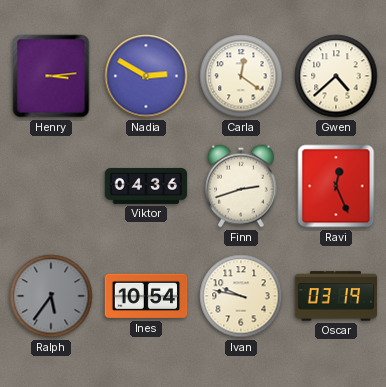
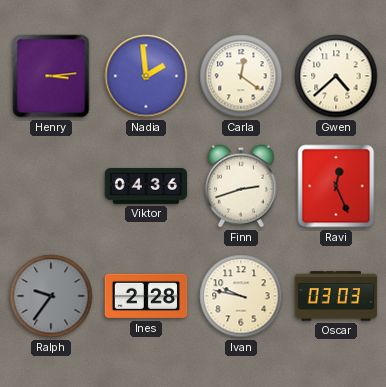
Nadia: 2:50 -> 1:59
Ralph: 5:36 -> 9:36
Ines: 10:54 -> 2:28
Oscar: 03:19 -> 03:03
